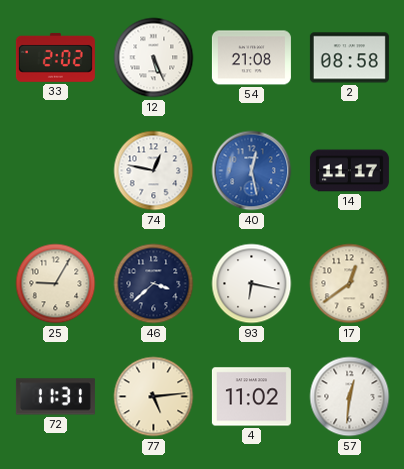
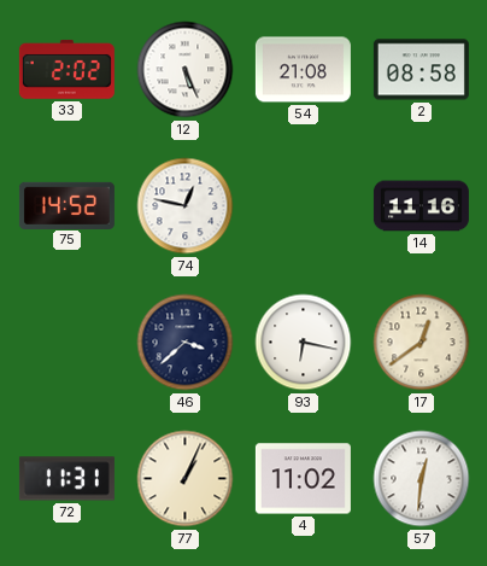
75: none -> 14:52
40: 12:28 -> none
14: 11:17 -> 11:16
25: 9:05 -> none
77: 5:14 -> 1:04
